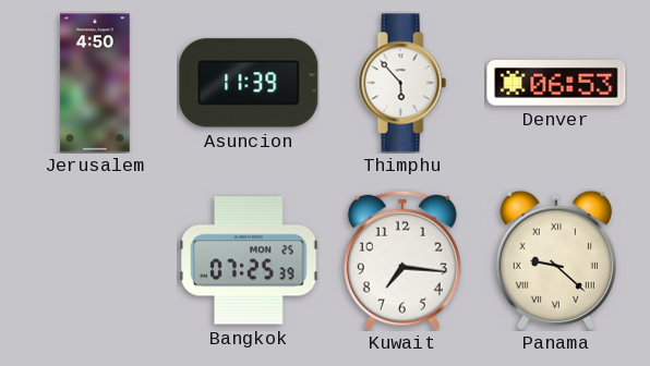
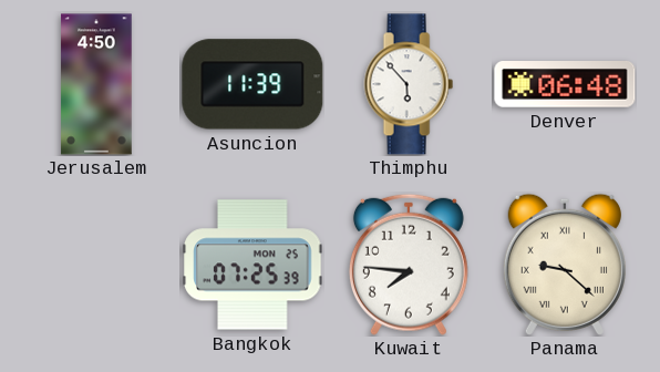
Denver: 06:53 -> 06:48
Kuwait: 7:16 -> 7:46
